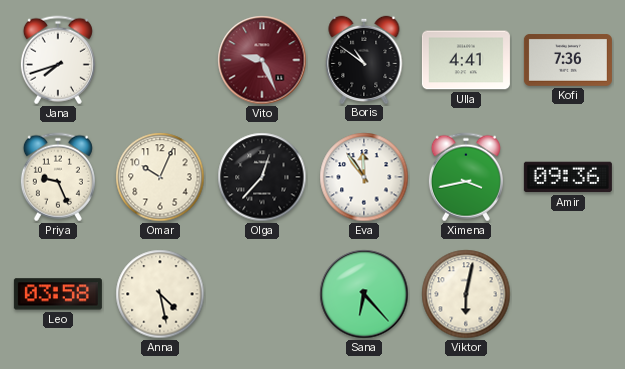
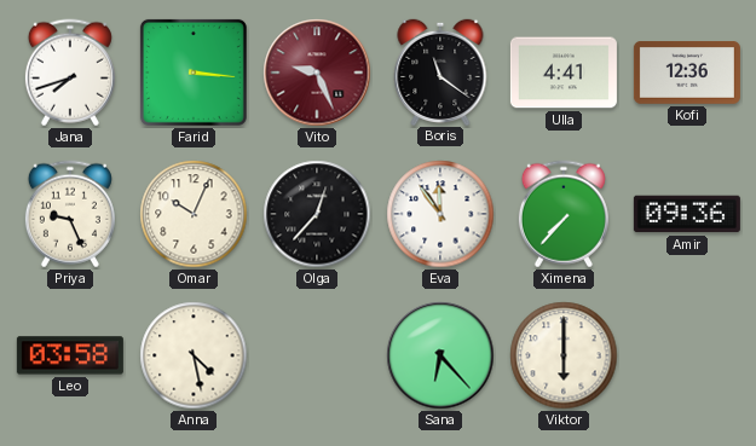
Farid: none -> 3:16
Boris: 10:51 -> 11:21
Kofi: 7:36 -> 12:36
Ximena: 3:43 -> 7:37
Viktor: 6:02 -> 6:00
